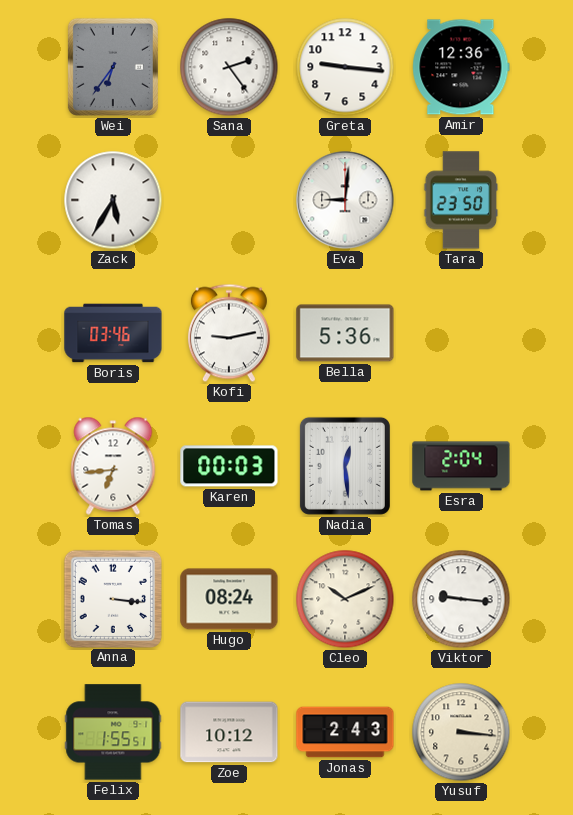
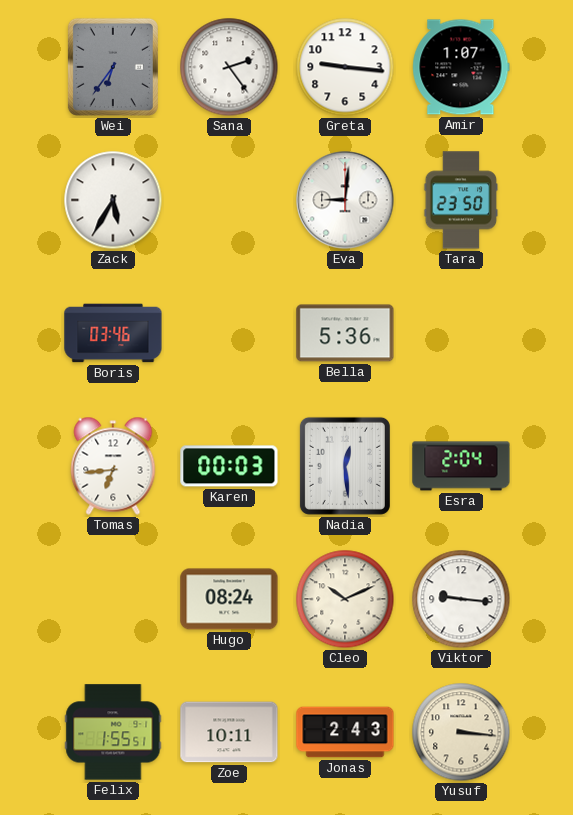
Amir: 12:36 -> 1:07
Kofi: 9:13 -> none
Anna: 3:16 -> none
Zoe: 10:12 -> 10:11
